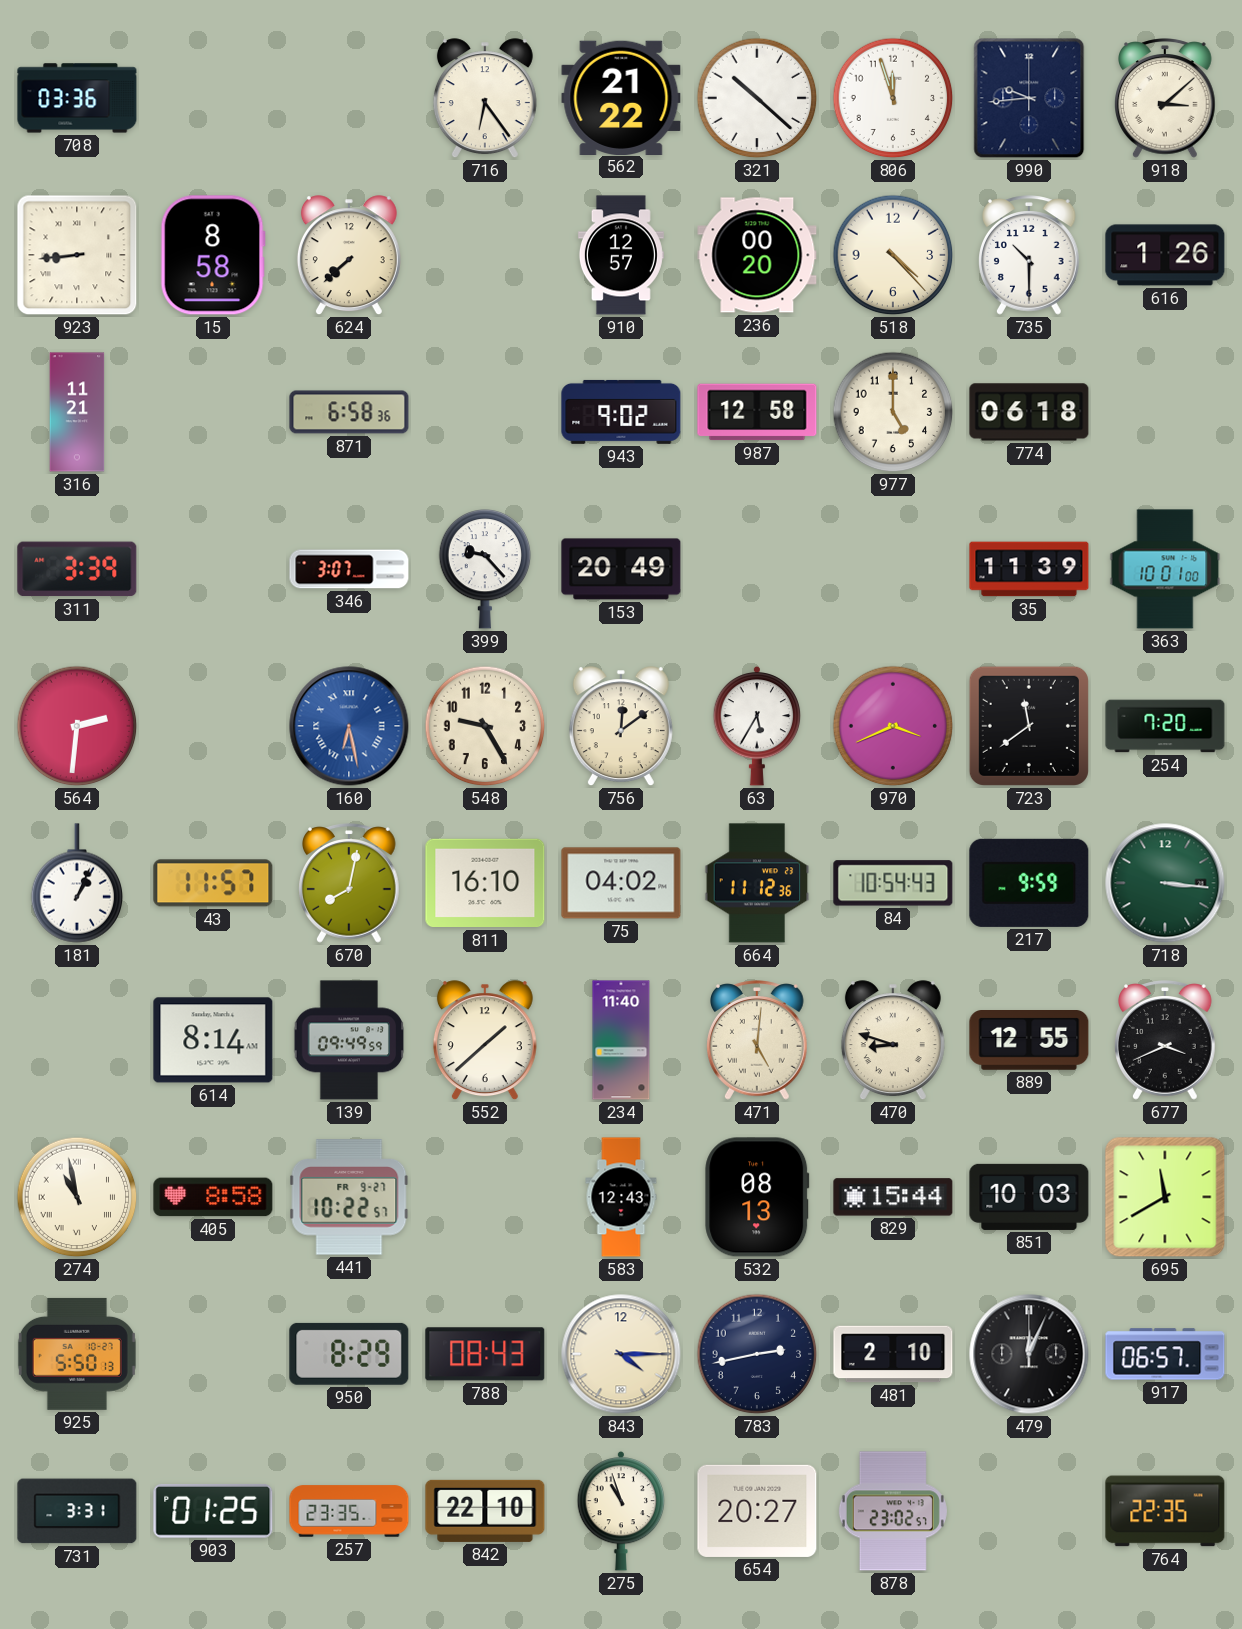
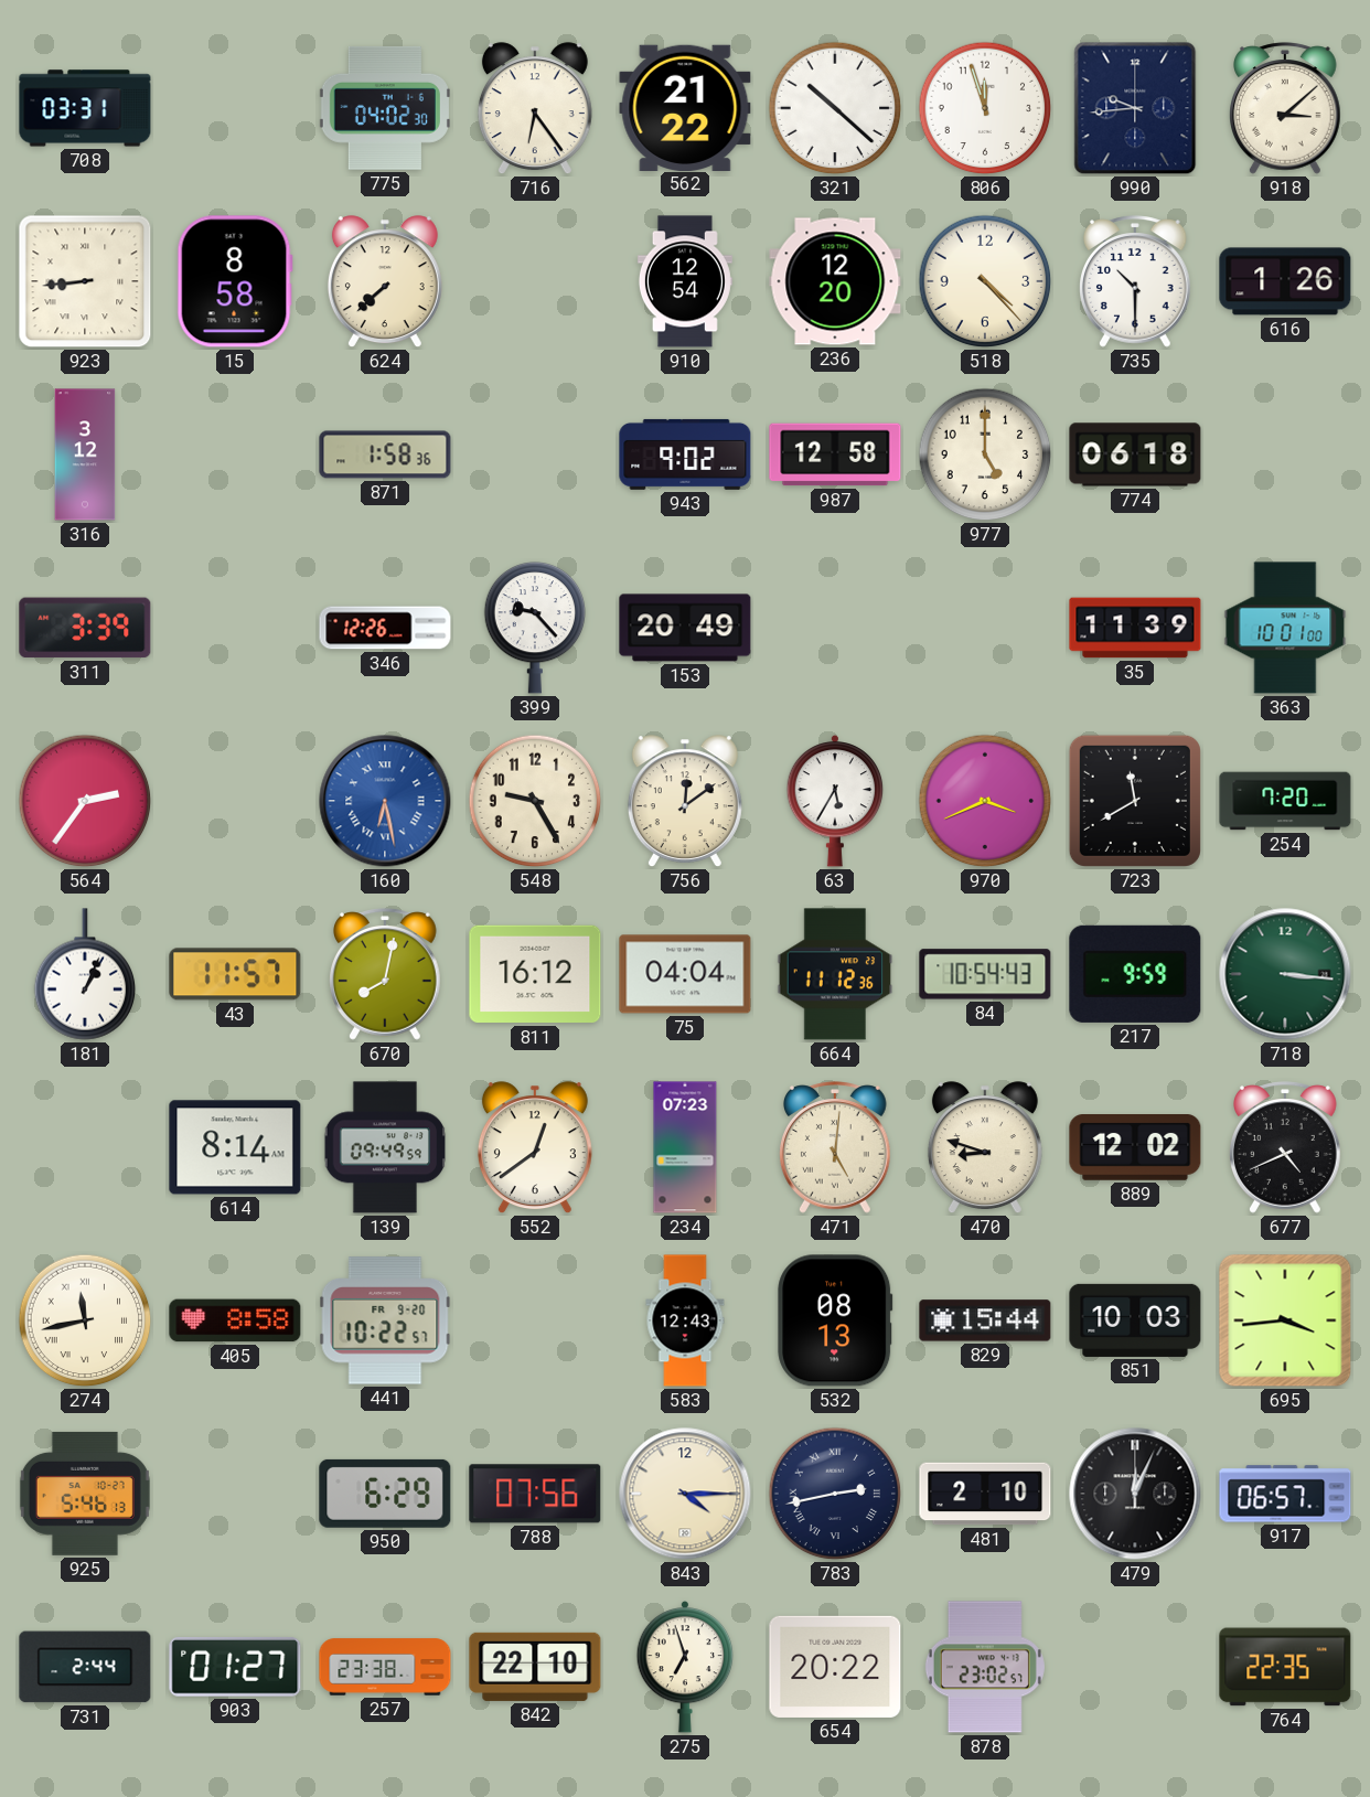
708: 03:36 -> 03:31
775: none -> 04:02
910: 12:57 -> 12:54
236: 00:20 -> 12:20
316: 11:21 -> 3:12
871: 6:58 -> 1:58
346: 3:07 -> 12:26
564: 2:31 -> 2:36
723: 11:39 -> 11:40
811: 16:10 -> 16:12
75: 04:02 -> 04:04
552: 1:38 -> 12:39
234: 11:40 -> 07:23
889: 12:55 -> 12:02
677: 3:41 -> 4:41
274: 10:58 -> 11:43
441 date: FR 9-27 -> FR 9-20
695: 11:40 -> 3:44
925: 5:50 -> 5:46
950: 8:29 -> 6:29
788: 08:43 -> 07:56
783 numerals: Arabic -> Roman
731: 3:31 -> 2:44
903: 01:25 -> 01:27
257: 23:35 -> 23:38
275: 10:57 -> 6:57
654: 20:27 -> 20:22
